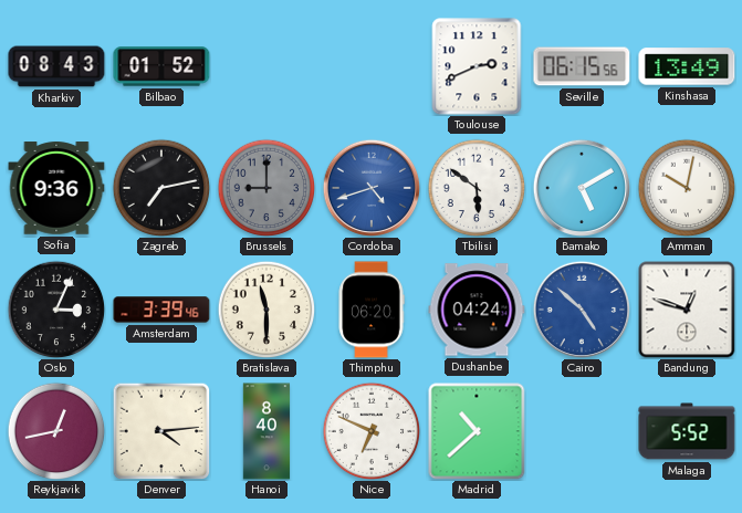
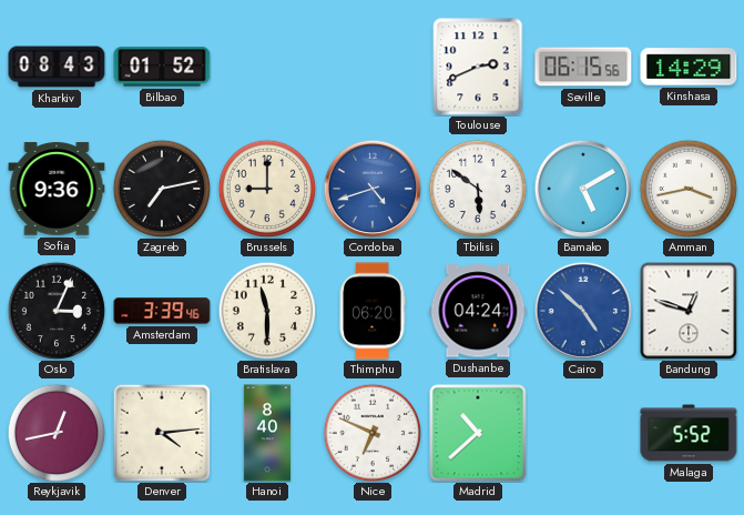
Kinshasa: 13:49 -> 14:29
Brussels dial: grey -> cream
Amman: 10:02 -> 3:43
